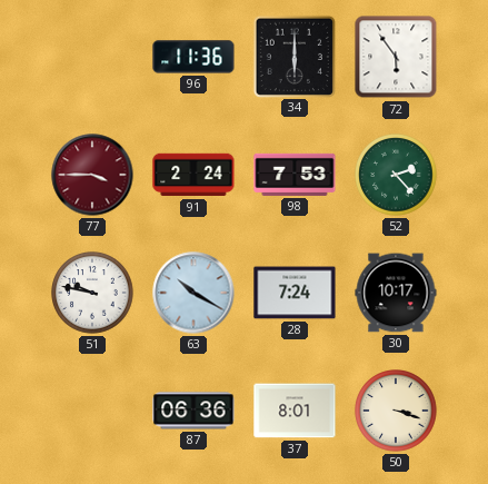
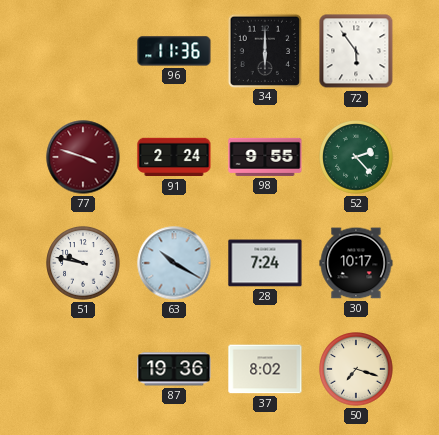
77: 3:45 -> 3:48
98: 7:53 -> 9:55
87: 06:36 -> 19:36
37: 8:01 -> 8:02
50: 3:18 -> 7:18
